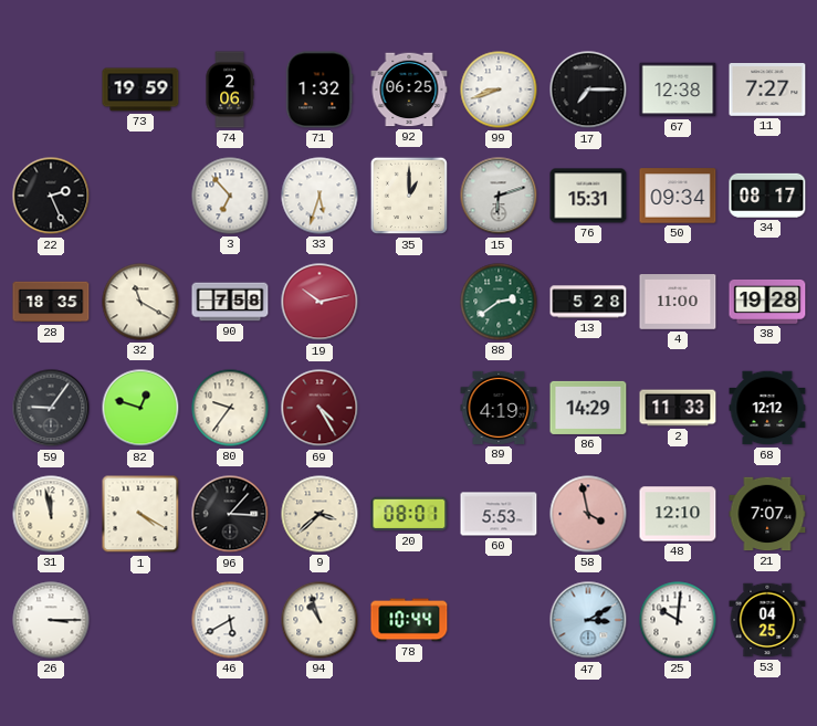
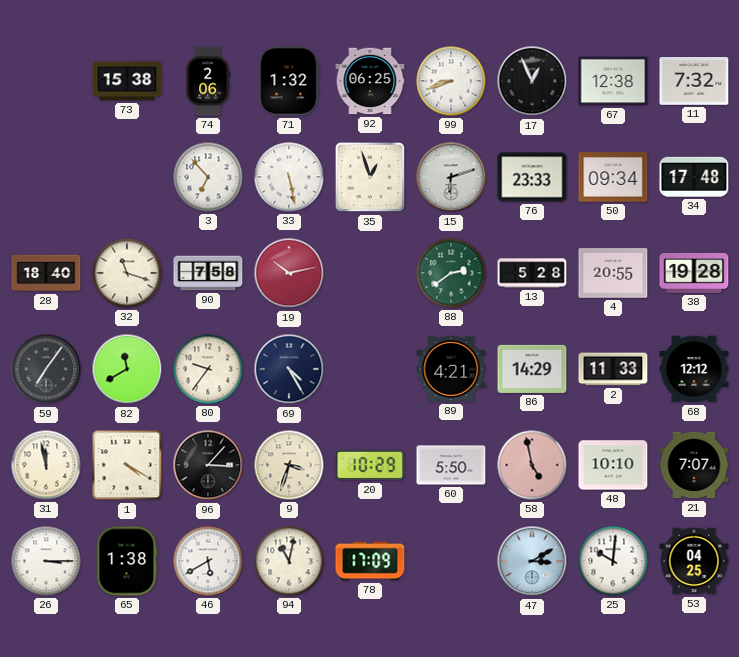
73: 19:59 -> 15:38
17: 7:15 -> 12:56
11: 7:27 -> 7:32
22: 2:26 -> none
33: 5:33 -> 5:28
35: 1:00 -> 12:57
76: 15:31 -> 23:33
34: 08:17 -> 17:48
28: 18:35 -> 18:40
32: 11:20 -> 11:18
4: 11:00 -> 20:55
59: 9:06 -> 7:06
82: 12:48 -> 11:40
69 dial: burgundy -> navy
89: 4:19 -> 4:21
9: 3:38 -> 3:33
20: 08:01 -> 10:29
60: 5:53 -> 5:50
58: 3:58 -> 4:58
48: 12:10 -> 10:10
65: none -> 1:38
94: 10:57 -> 11:02
78: 10:44 -> 17:09
